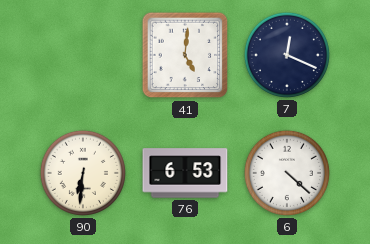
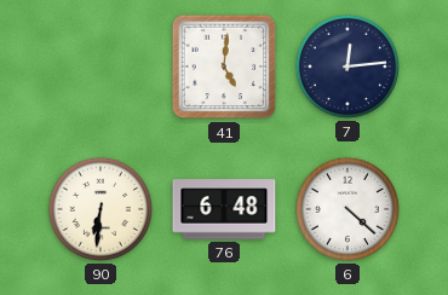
7: 12:19 -> 12:14
76: 6:53 -> 6:48
